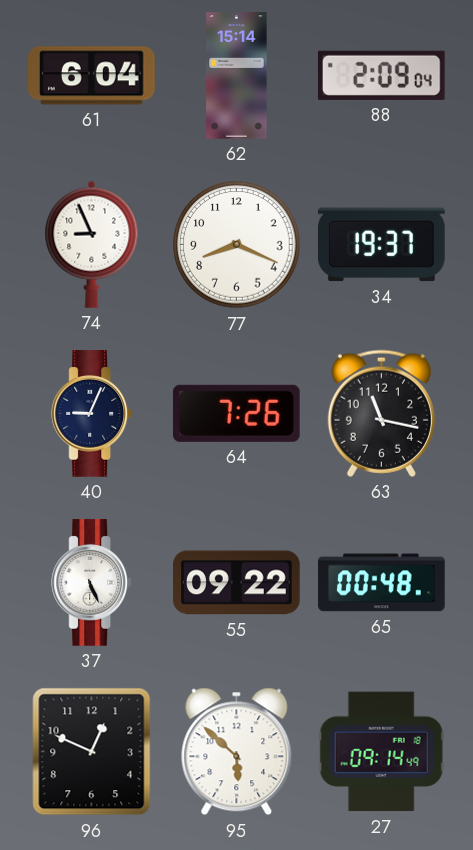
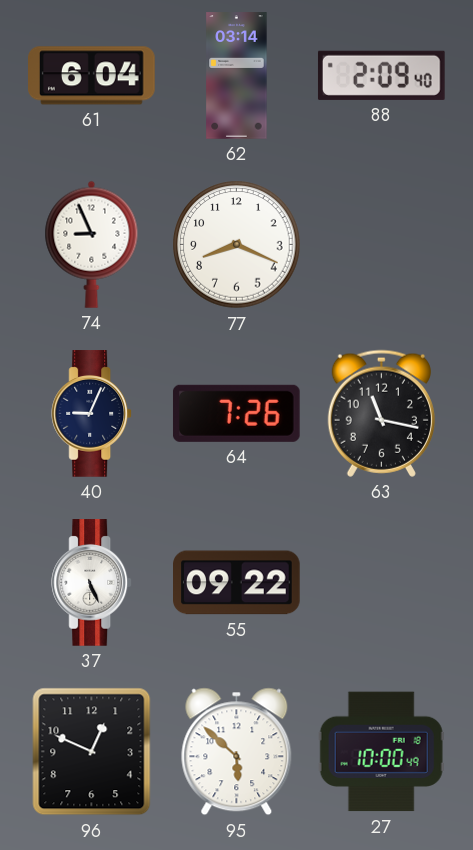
62: 15:14 -> 03:14
88: 2:09:04 -> 2:09:40
34: 19:37 -> none
65: 00:48 -> none
27: 09:14 -> 10:00
